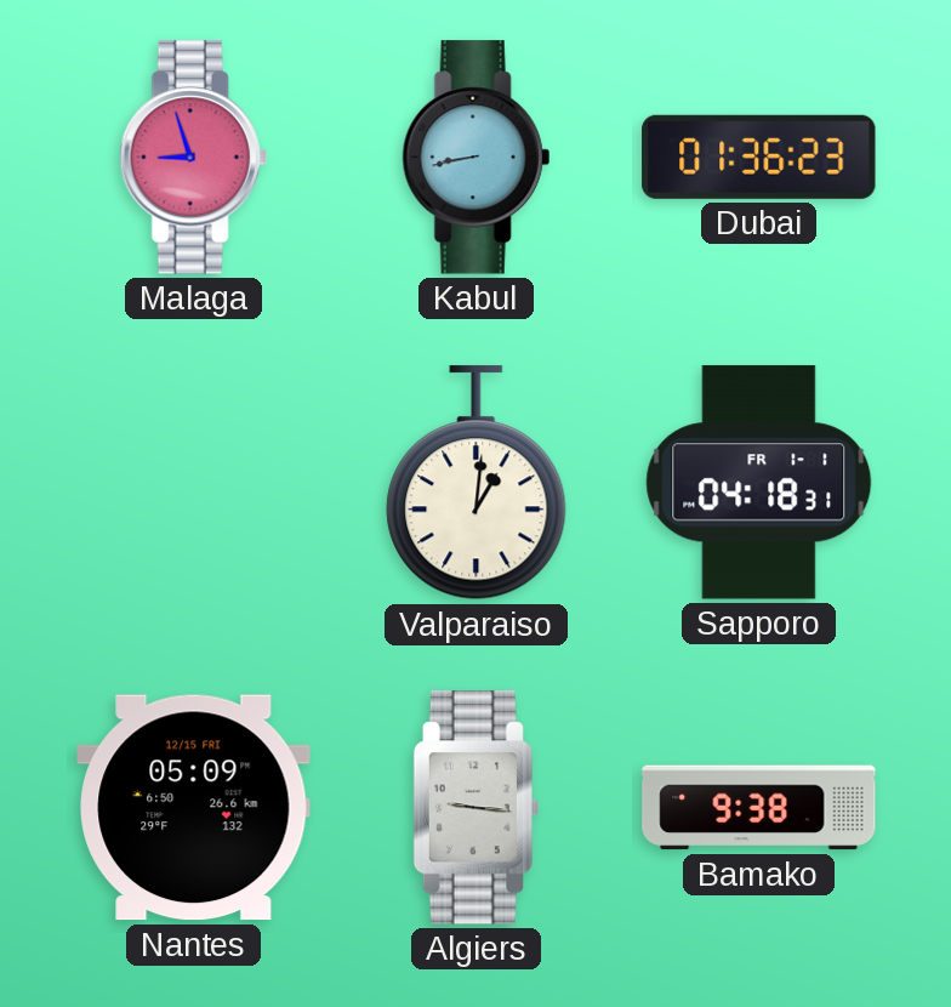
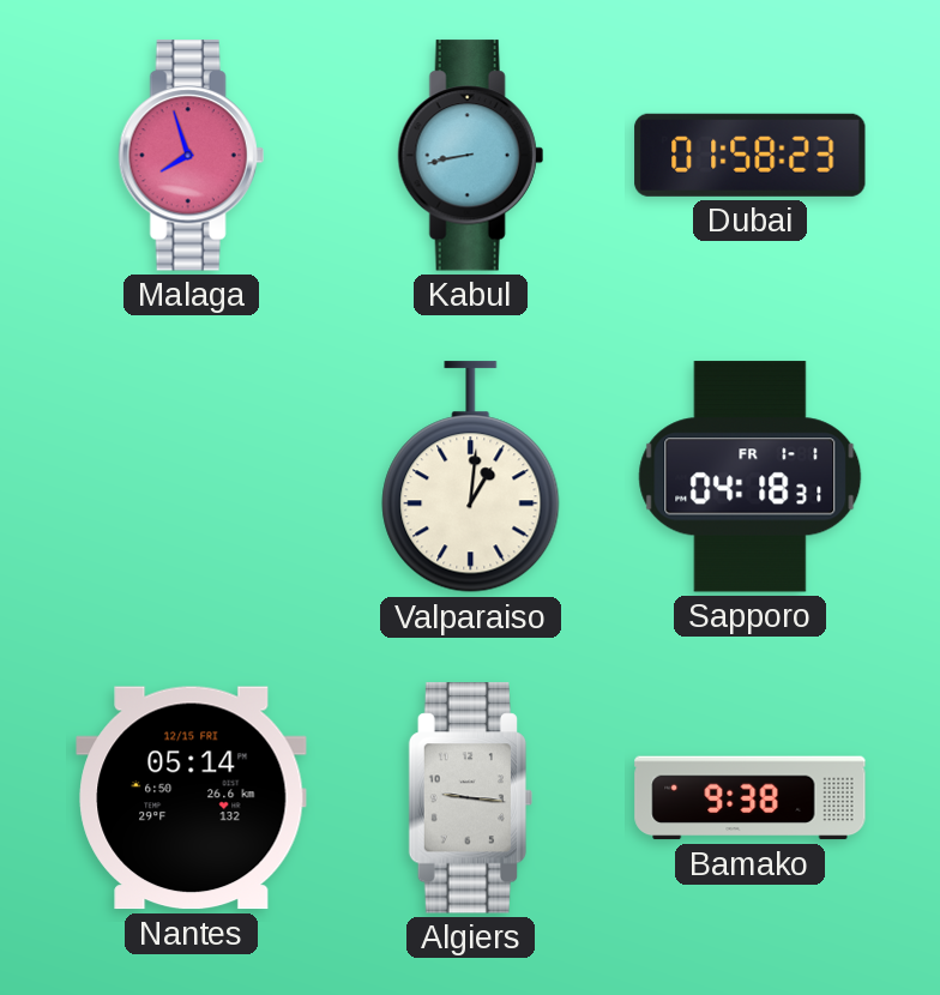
Malaga: 8:57 -> 7:57
Dubai: 01:36 -> 01:58
Nantes: 05:09 -> 05:14
